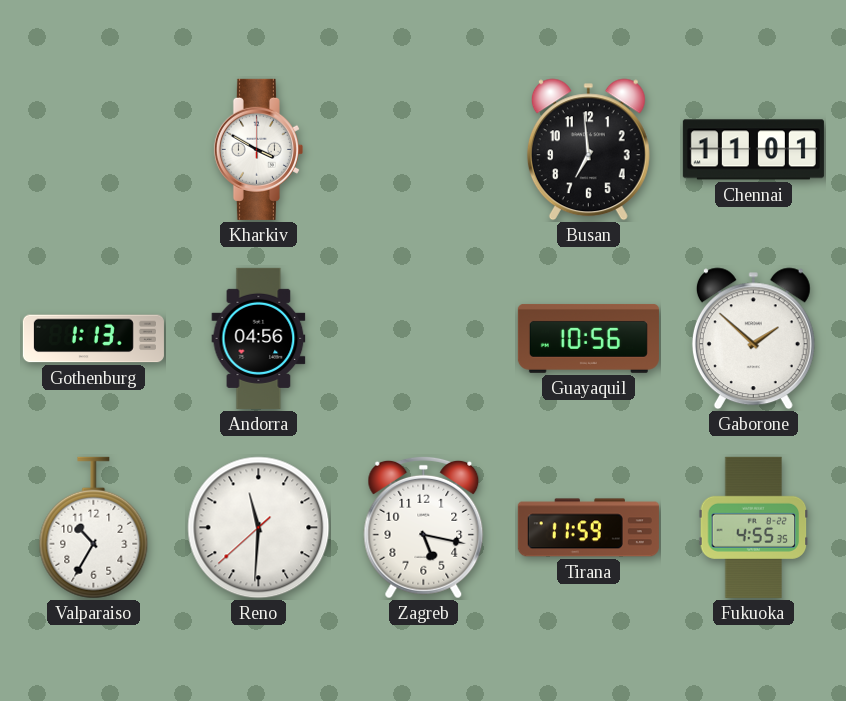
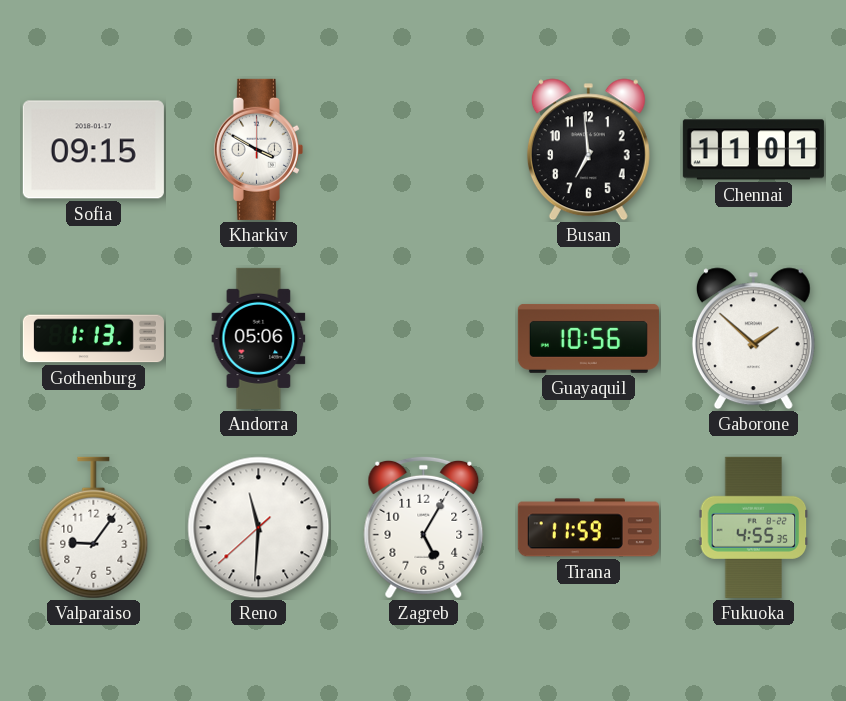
Sofia: none -> 09:15
Andorra: 04:56 -> 05:06
Valparaiso: 10:35 -> 9:06
Zagreb: 5:17 -> 5:05
